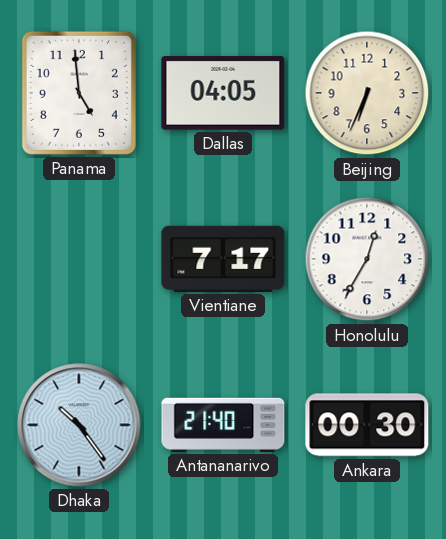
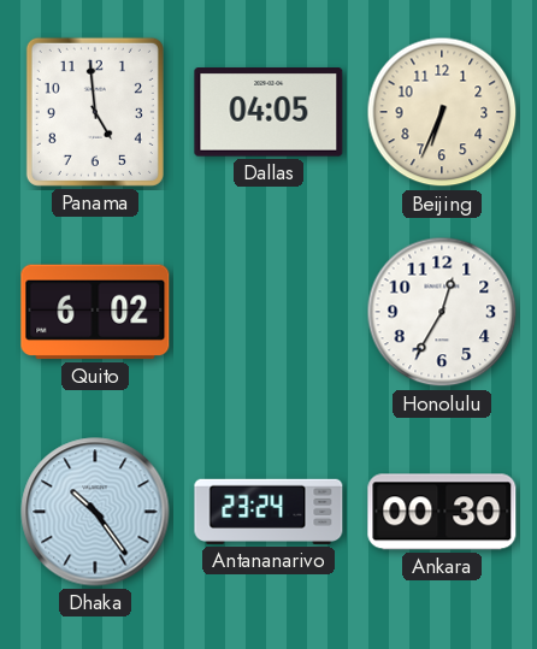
Quito: none -> 6:02
Vientiane: 7:17 -> none
Antananarivo: 21:40 -> 23:24
